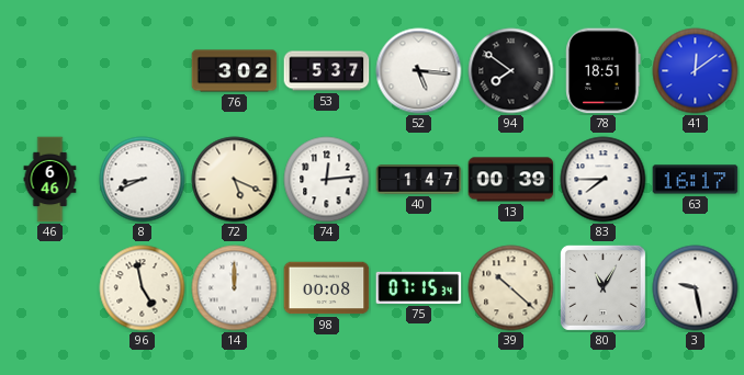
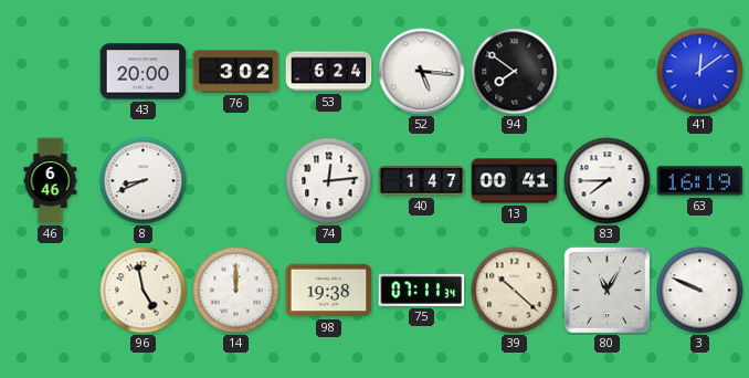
43: none -> 20:00
53: 5:37 -> 6:24
78: 18:51 -> none
72: 5:19 -> none
13: 00:39 -> 00:41
63: 16:17 -> 16:19
98: 00:08 -> 19:38
75: 07:15 -> 07:11
3: 9:28 -> 9:49
